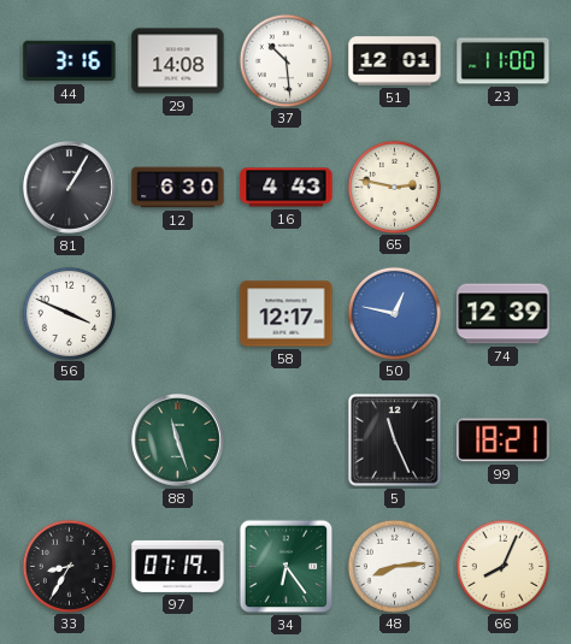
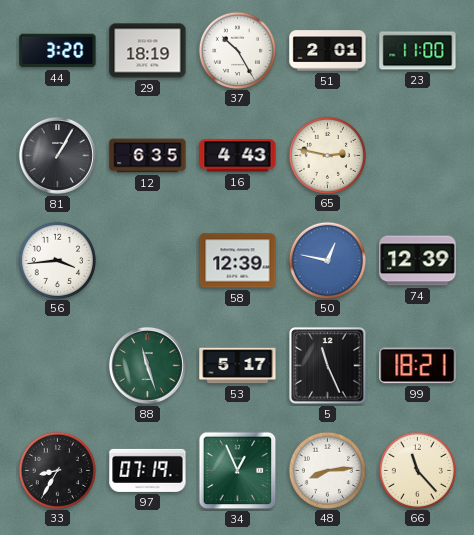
44: 3:16 -> 3:20
29: 14:08 -> 18:19
37: 10:29 -> 10:25
51: 12:01 -> 2:01
12: 6:30 -> 6:35
56: 3:49 -> 3:44
58: 12:17 -> 12:39
53: none -> 5:17
34: 6:24 -> 12:56
66: 8:04 -> 11:23
